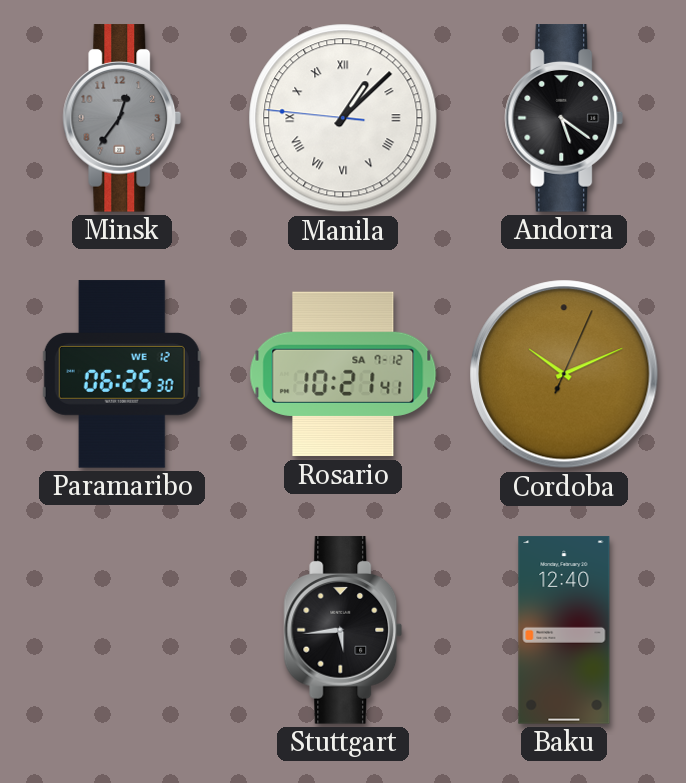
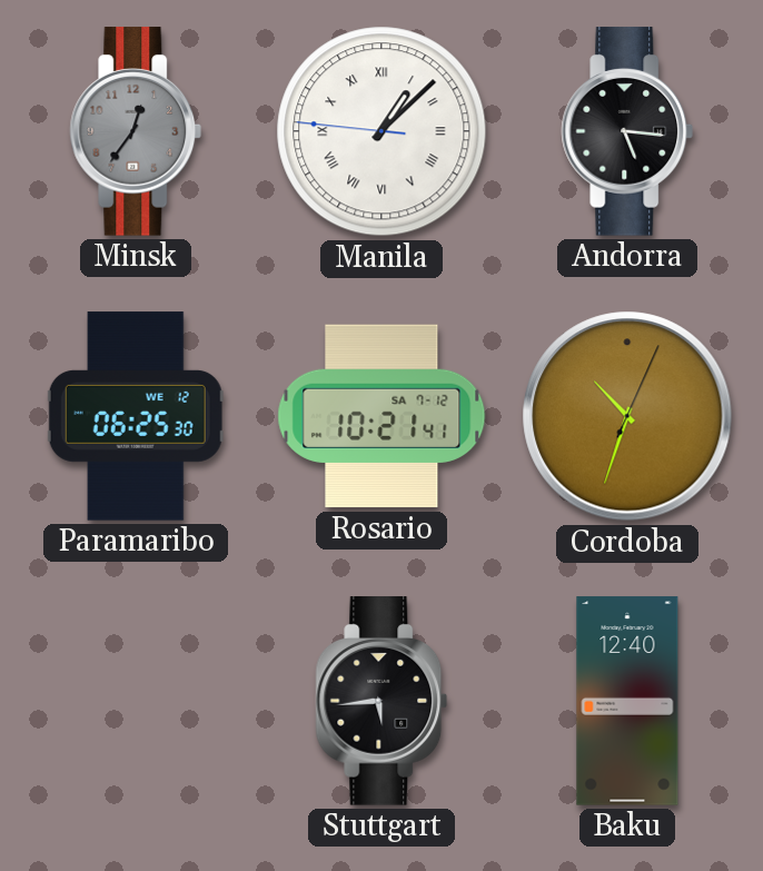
Andorra: 5:21 -> 5:16
Cordoba: 10:11 -> 10:33
